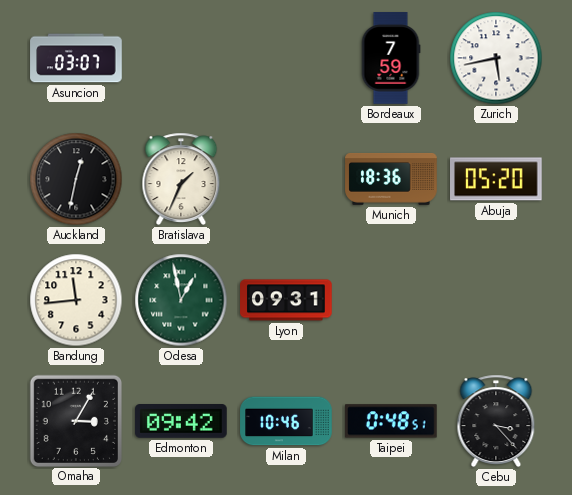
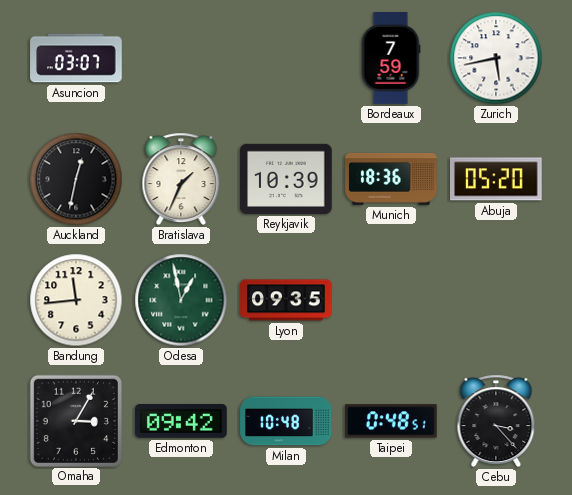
Reykjavik: none -> 10:39
Lyon: 09:31 -> 09:35
Milan: 10:46 -> 10:48
